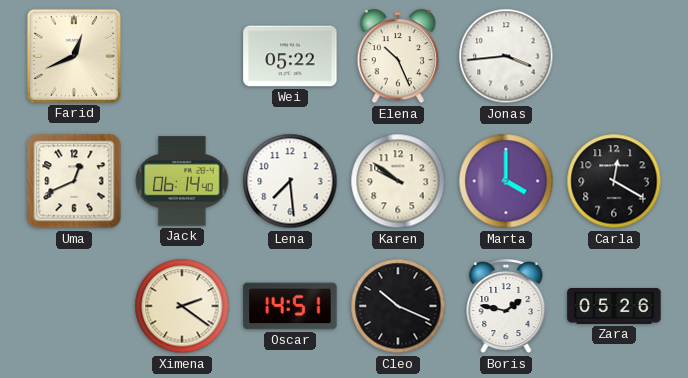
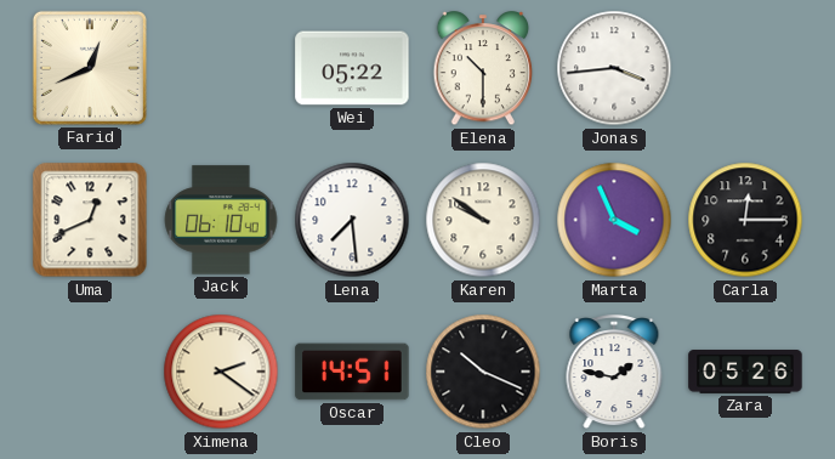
Elena: 10:26 -> 10:30
Jack: 06:14 -> 06:10
Marta: 4:00 -> 3:56
Carla: 12:20 -> 12:15
